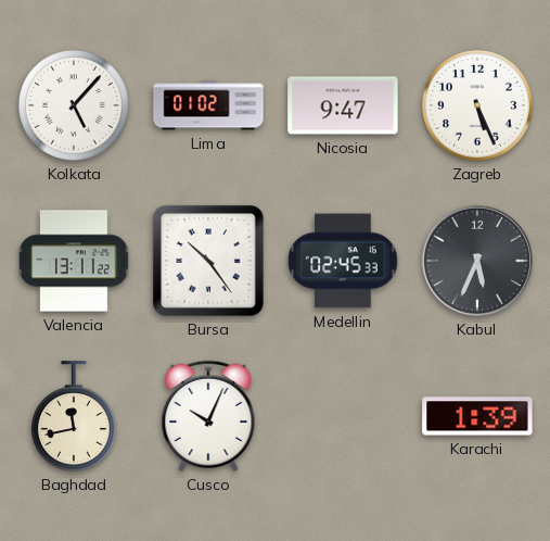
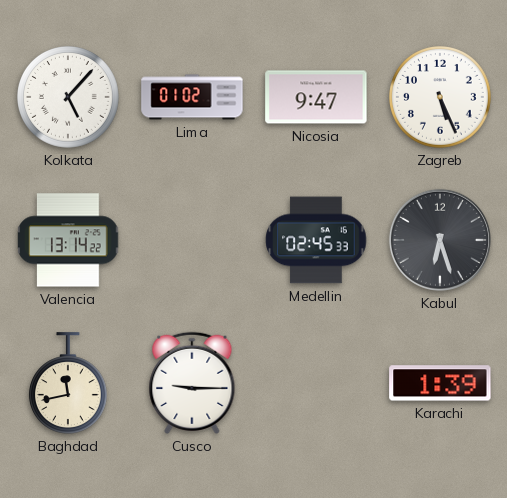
Valencia: 13:11 -> 13:14
Bursa: 10:24 -> none
Kabul: 5:34 -> 6:27
Cusco: 10:04 -> 9:15
